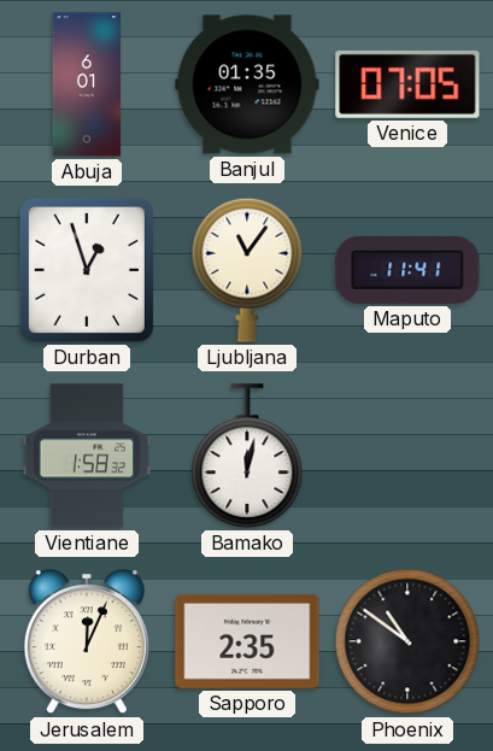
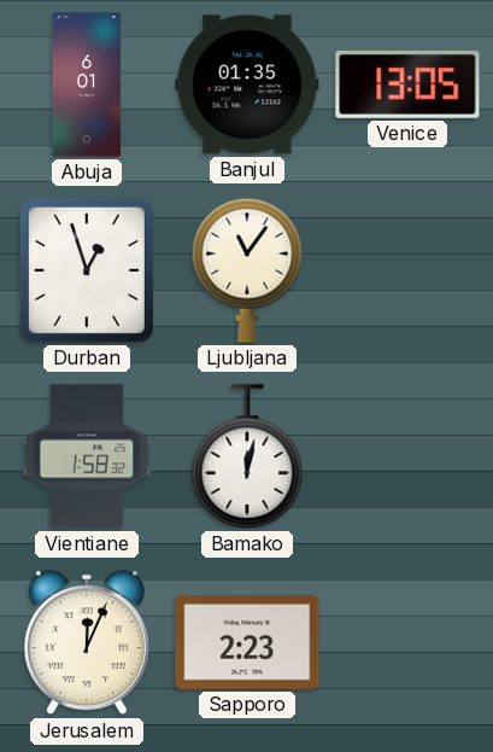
Venice: 07:05 -> 13:05
Maputo: 11:41 -> none
Sapporo: 2:35 -> 2:23
Phoenix: 10:51 -> none
